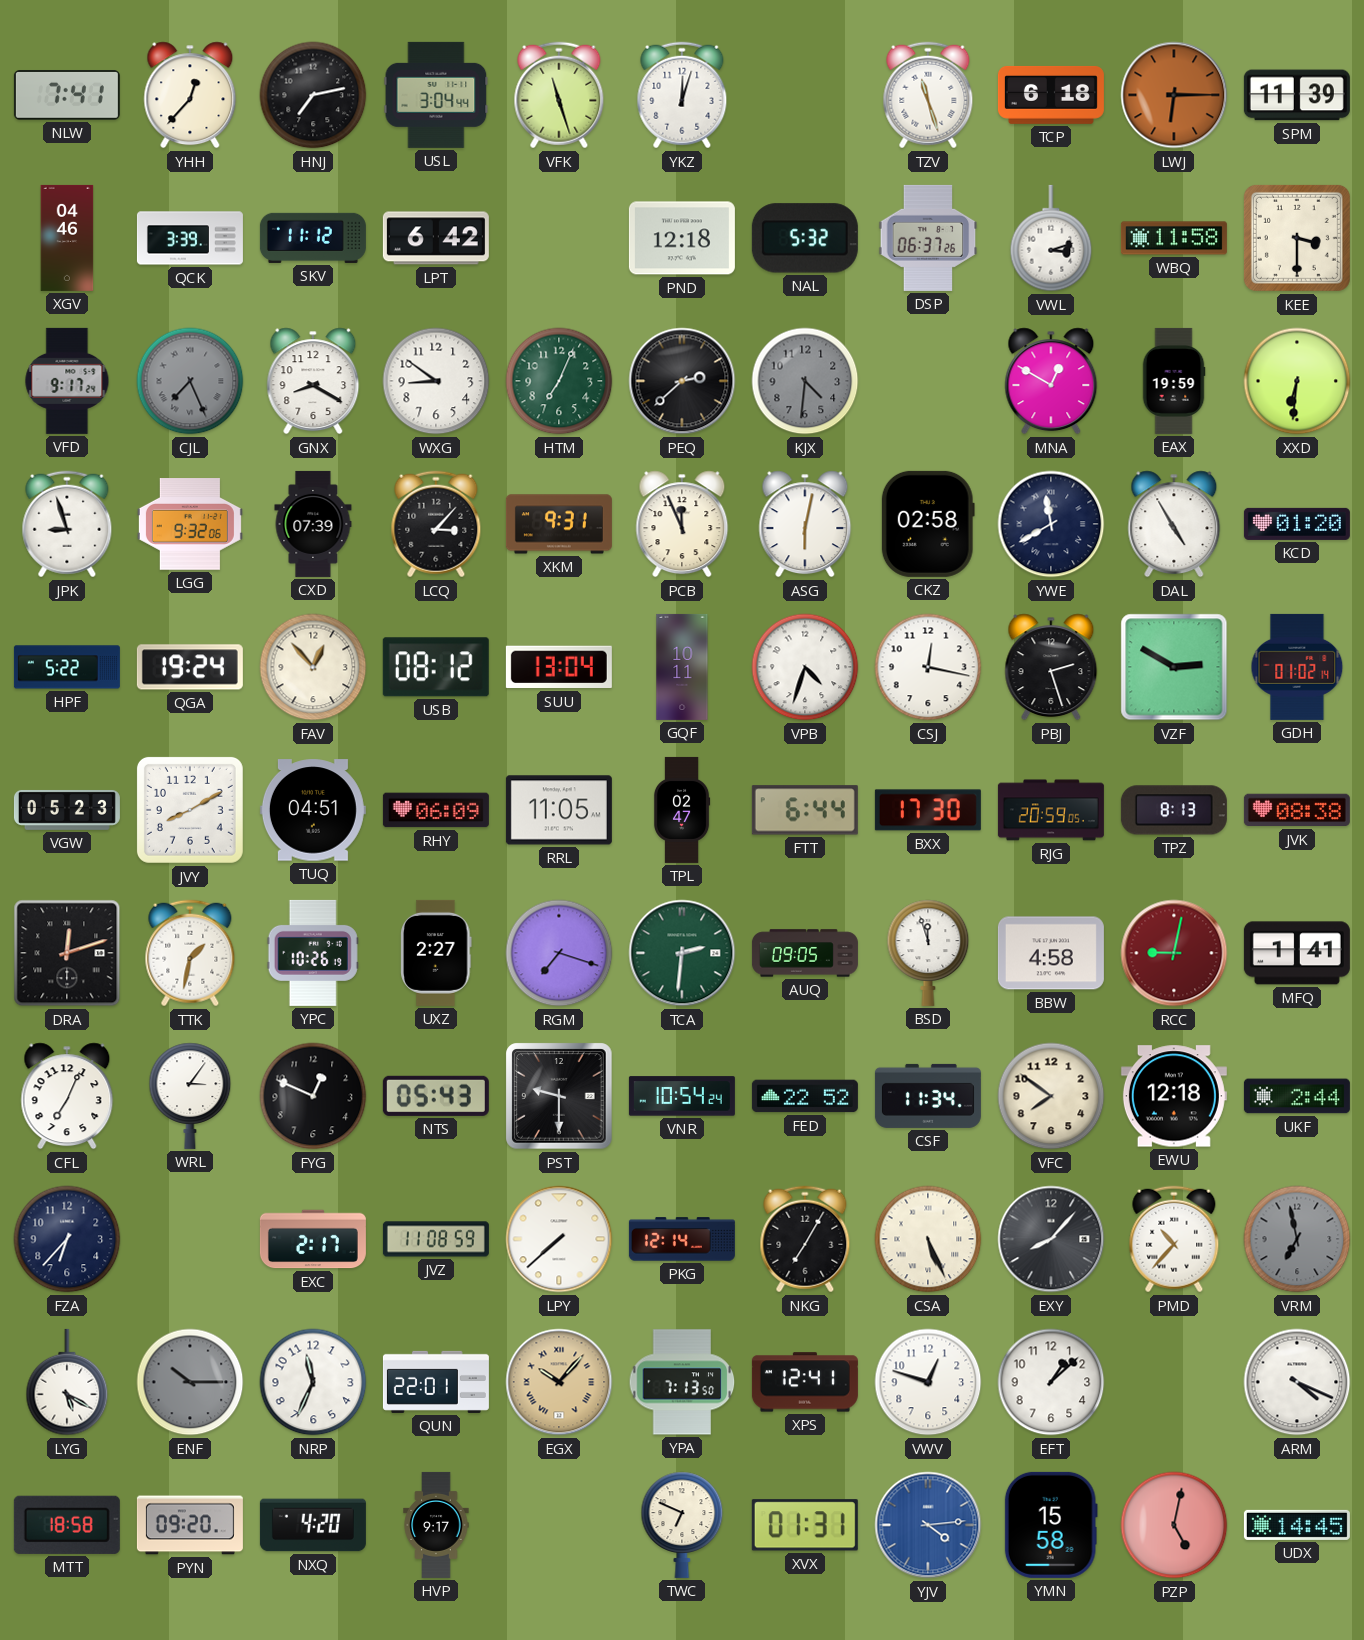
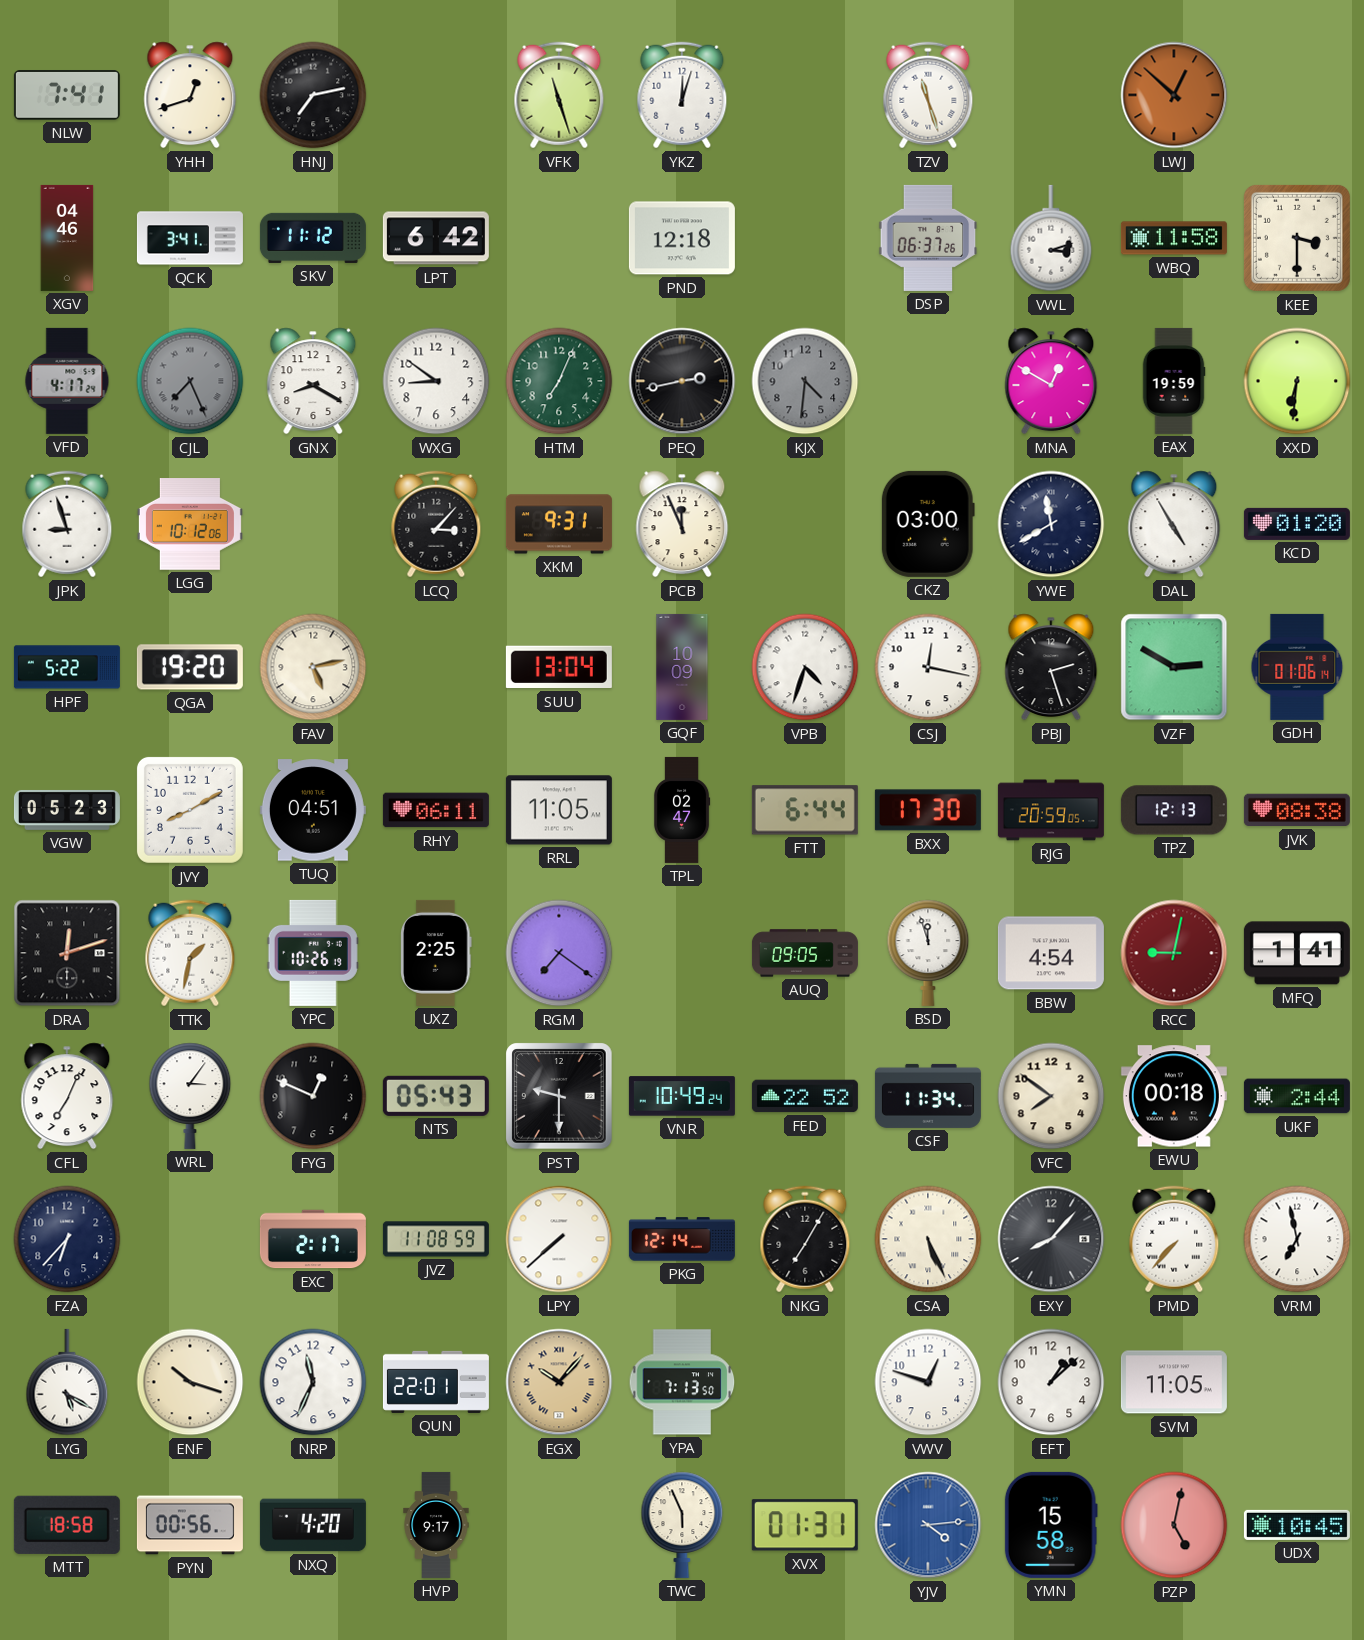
YHH: 12:37 -> 12:42
USL: 3:04 -> none
TCP: 6:18 -> none
LWJ: 6:15 -> 12:52
SPM: 11:39 -> none
QCK: 3:39 -> 3:41
NAL: 5:32 -> none
VFD: 9:17 -> 4:17
PEQ: 2:38 -> 2:43
LGG: 9:32 -> 10:12
CXD: 07:39 -> none
ASG: 6:02 -> none
CKZ: 02:58 -> 03:00
QGA: 19:24 -> 19:20
FAV: 12:53 -> 5:13
USB: 08:12 -> none
GQF: 10:11 -> 10:09
GDH: 01:02 -> 01:06
RHY: 06:09 -> 06:11
TPZ: 8:13 -> 12:13
UXZ: 2:27 -> 2:25
RGM: 7:18 -> 7:21
TCA: 2:31 -> none
BBW: 4:58 -> 4:54
VNR: 10:54 -> 10:49
EWU: 12:18 -> 00:18
PMD: 10:37 -> 7:37
VRM dial: grey -> white
ENF: 10:15 -> 10:18
ENF dial: grey -> cream
XPS: 12:41 -> none
SVM: none -> 11:05
ARM: 4:19 -> none
PYN: 09:20 -> 00:56
TWC: 6:49 -> 5:56
UDX: 14:45 -> 10:45
